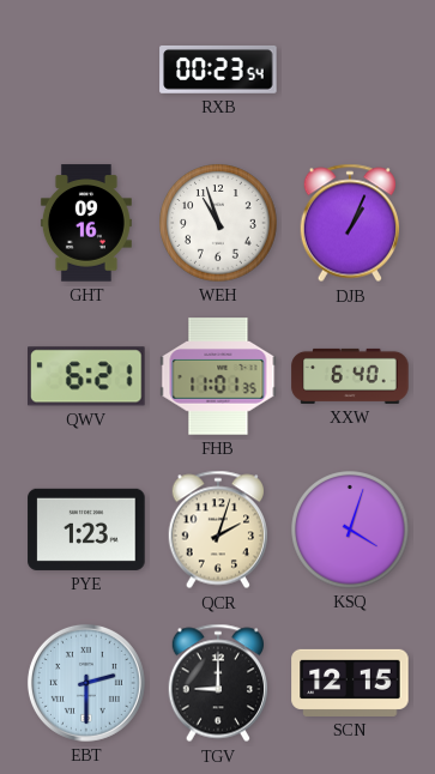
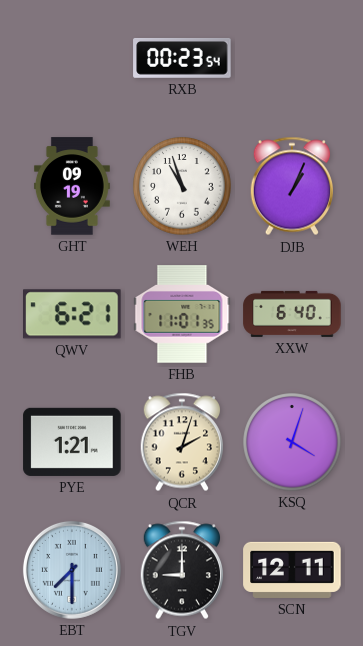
GHT: 09:16 -> 09:19
PYE: 1:23 -> 1:21
EBT: 2:30 -> 7:30
SCN: 12:15 -> 12:11
